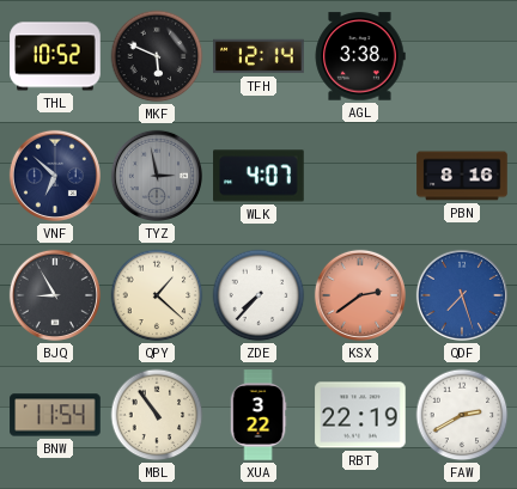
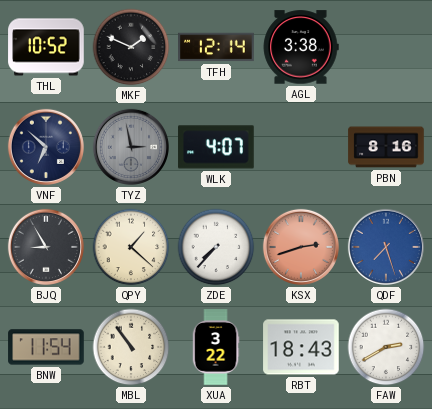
MKF: 5:49 -> 1:49
KSX: 2:39 -> 2:42
RBT: 22:19 -> 18:43
